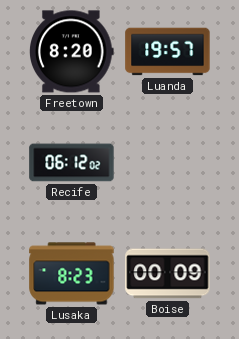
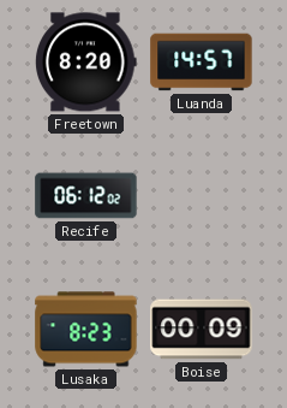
Luanda: 19:57 -> 14:57
